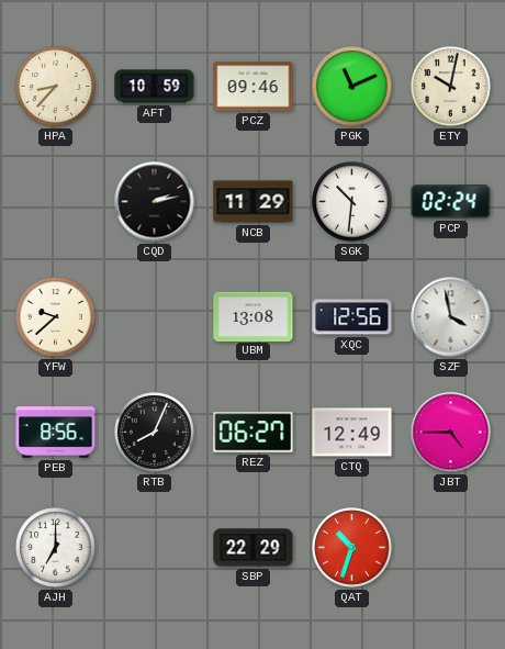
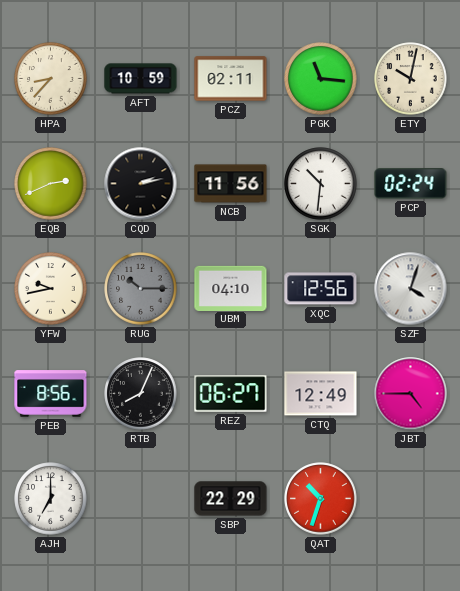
PCZ: 09:46 -> 02:11
PGK: 11:11 -> 11:16
EQB: none -> 2:41
NCB: 11:29 -> 11:56
YFW: 9:38 -> 9:43
RUG: none -> 10:15
UBM: 13:08 -> 04:10
SZF: 3:58 -> 4:03
